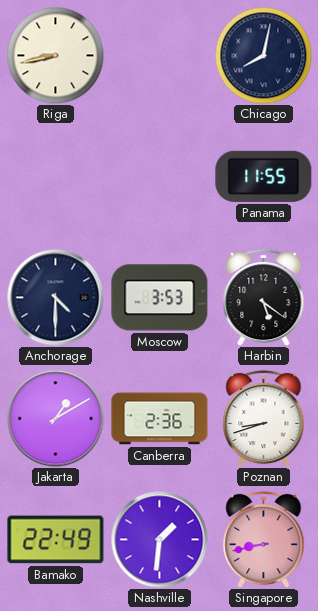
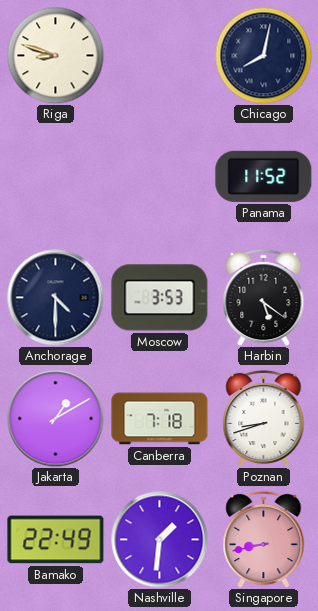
Riga: 8:43 -> 8:48
Panama: 11:55 -> 11:52
Canberra: 2:36 -> 7:18
